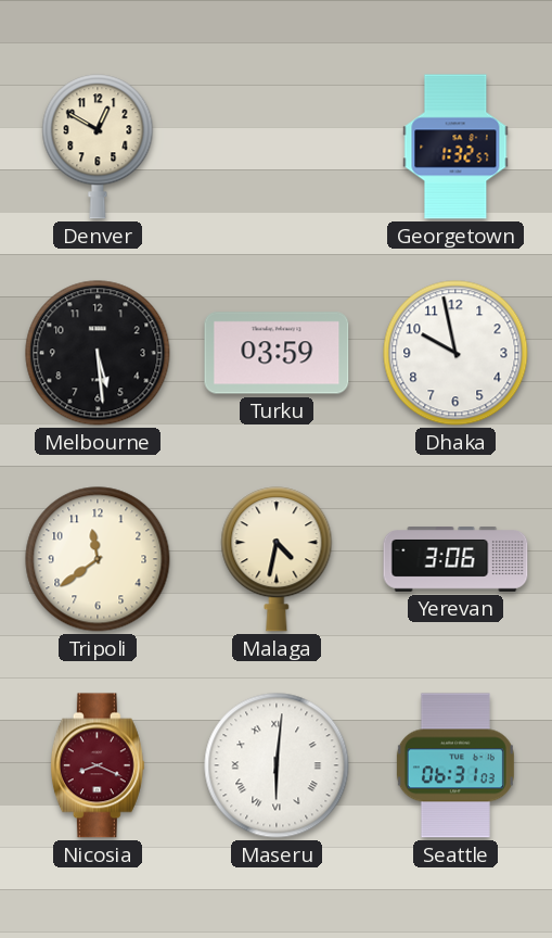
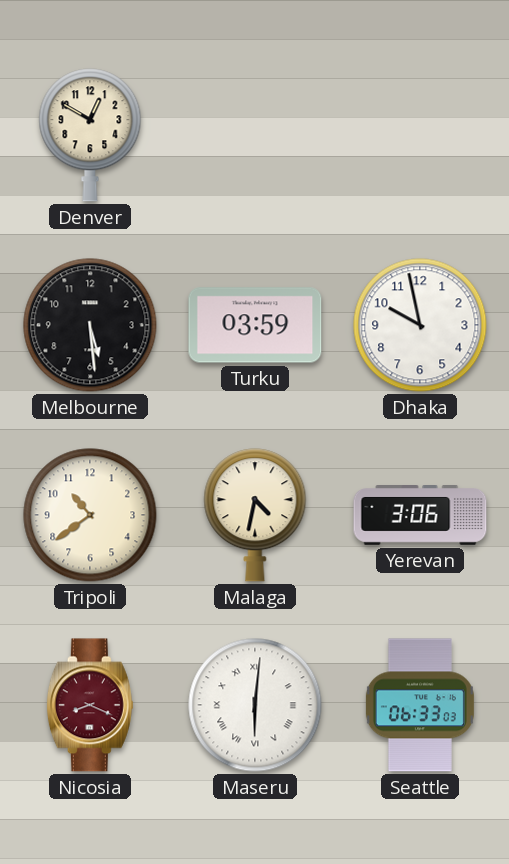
Georgetown: 1:32 -> none
Tripoli: 11:39 -> 10:39
Seattle: 06:31 -> 06:33
